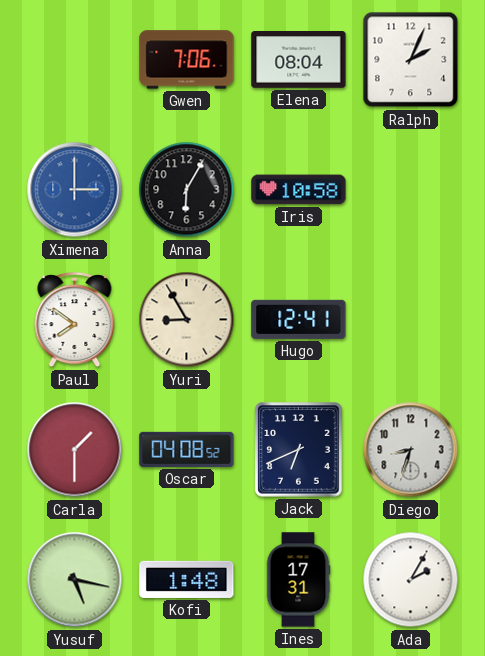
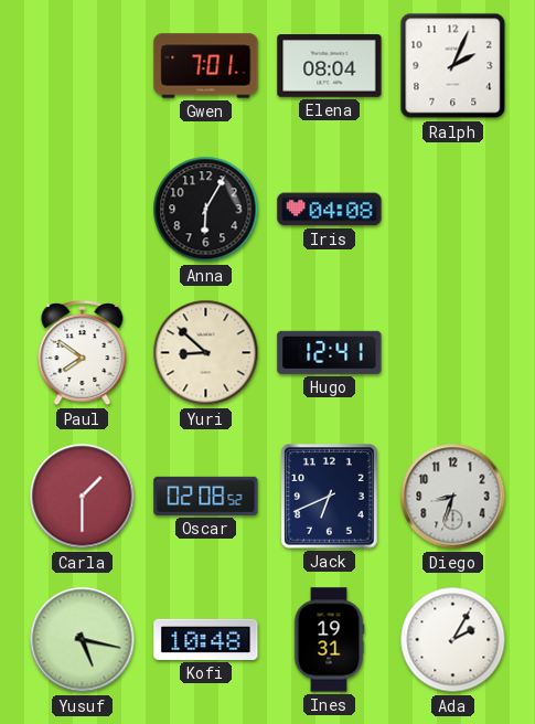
Gwen: 7:06 -> 7:01
Ximena: 3:00 -> none
Iris: 10:58 -> 04:08
Yuri: 8:55 -> 8:52
Oscar: 04:08 -> 02:08
Kofi: 1:48 -> 10:48
Ines: 17:31 -> 19:31
